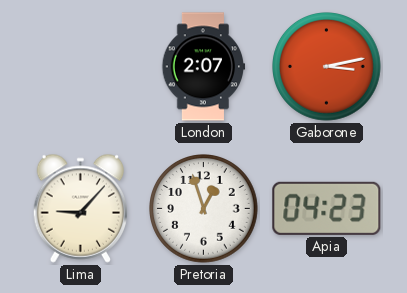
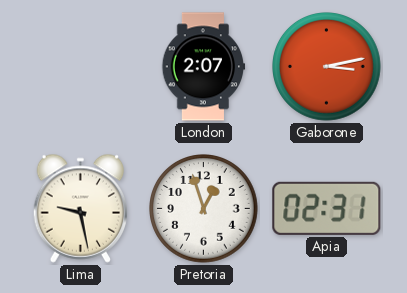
Lima: 9:07 -> 9:28
Apia: 04:23 -> 02:31
